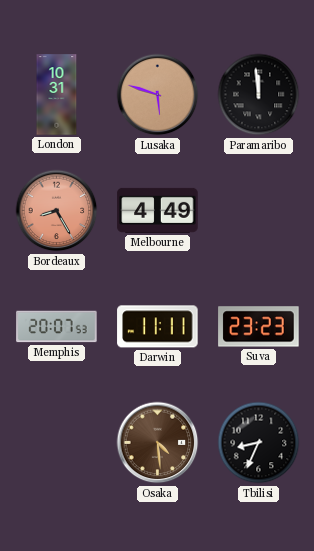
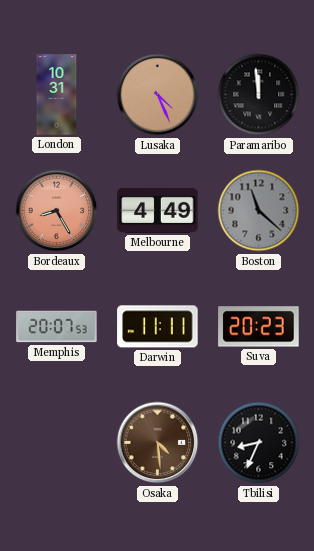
Lusaka: 5:48 -> 4:26
Boston: none -> 11:22
Suva: 23:23 -> 20:23
